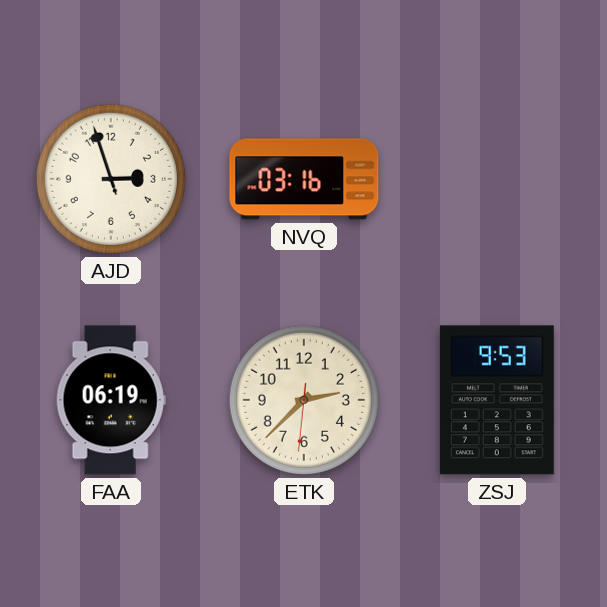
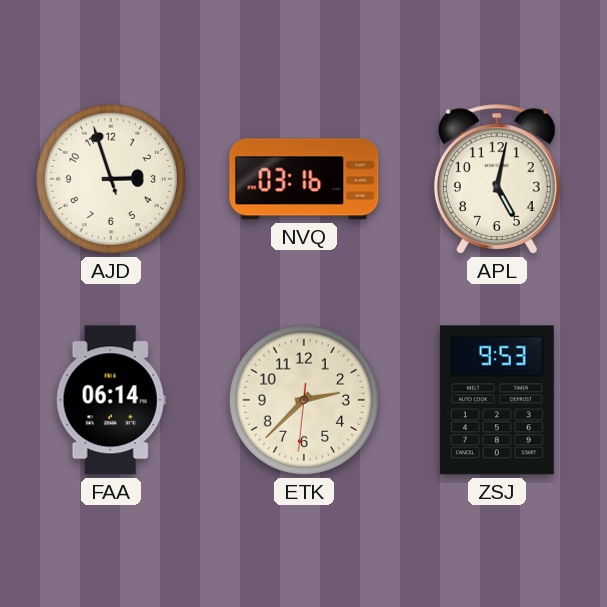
APL: none -> 5:02
FAA: 06:19 -> 06:14
